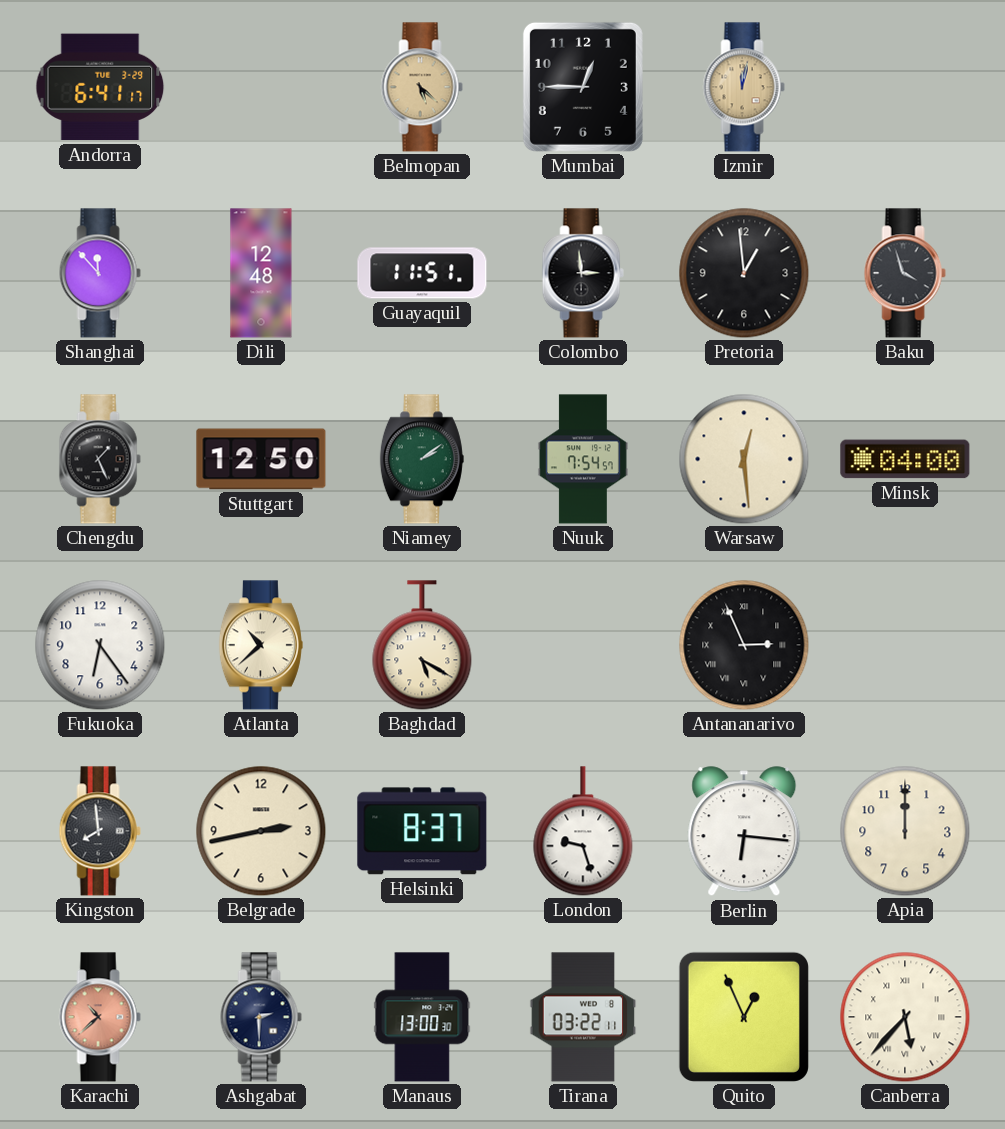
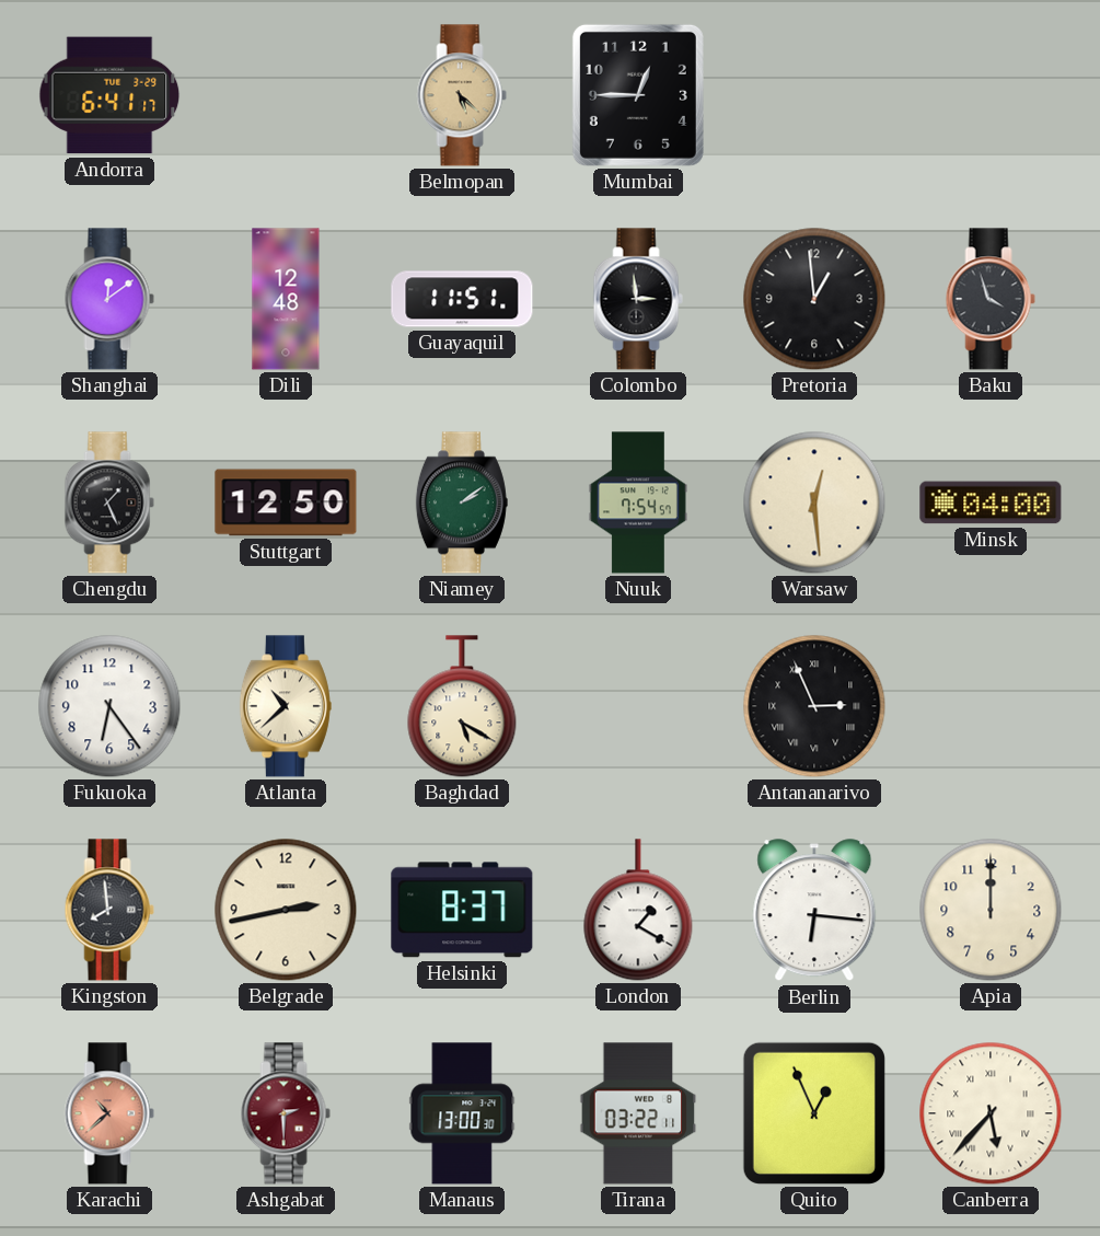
Izmir: 12:02 -> none
Shanghai: 11:53 -> 12:09
London: 9:27 -> 1:20
Ashgabat dial: navy -> burgundy
